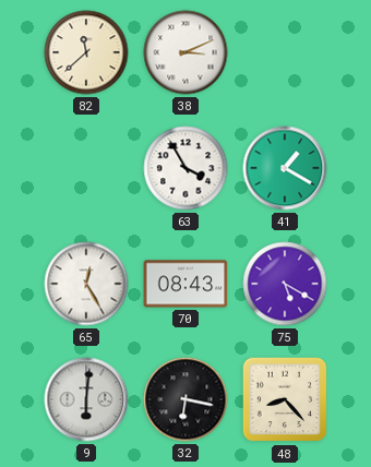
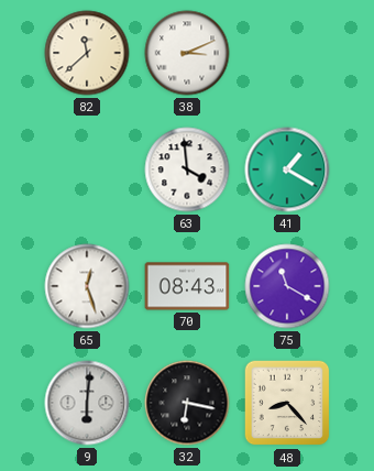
63: 3:55 -> 3:59
65: 12:25 -> 12:27
75: 5:20 -> 11:20
